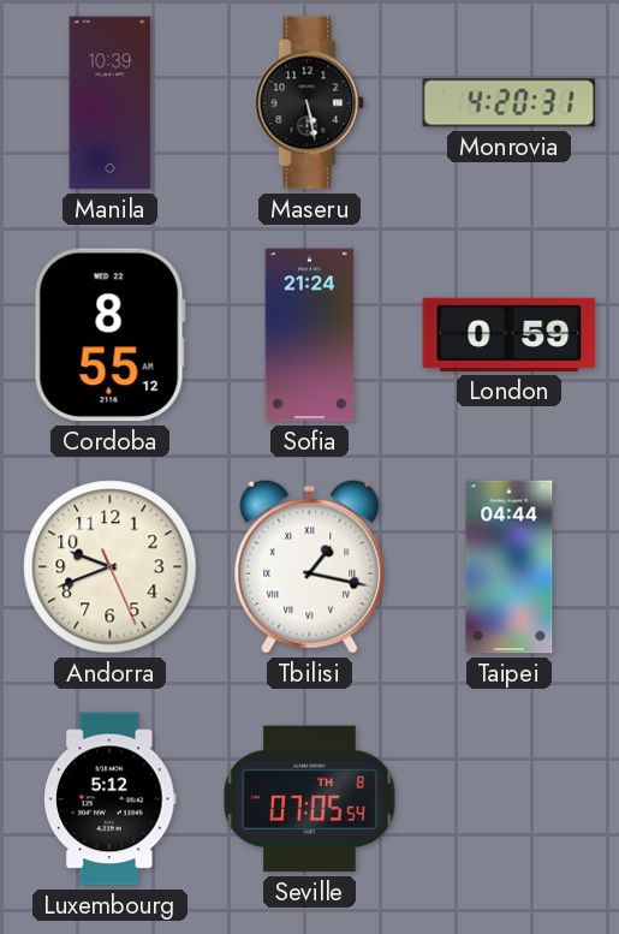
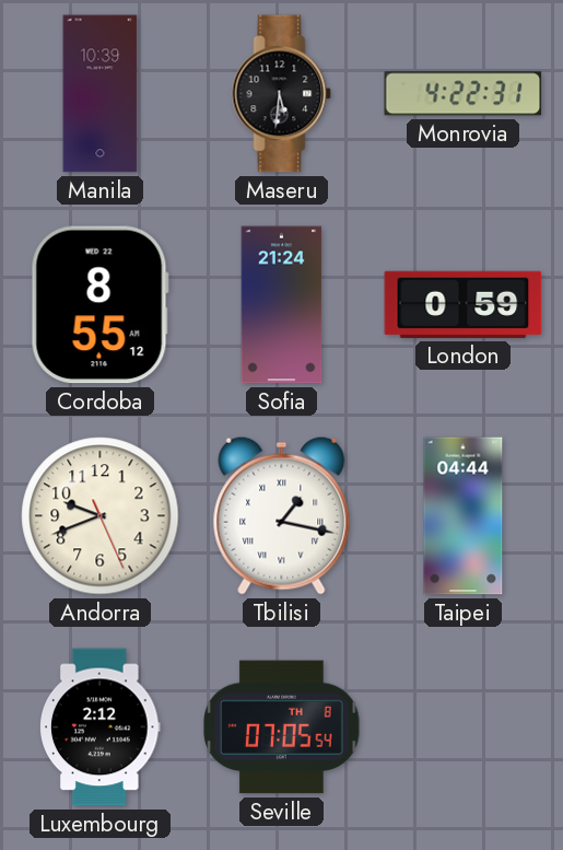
Maseru: 5:28 -> 5:31
Monrovia: 4:20 -> 4:22
Luxembourg: 5:12 -> 2:12
